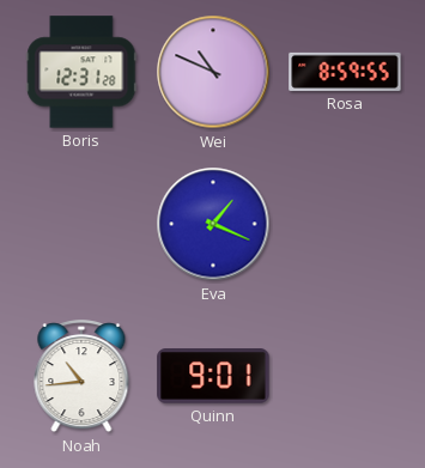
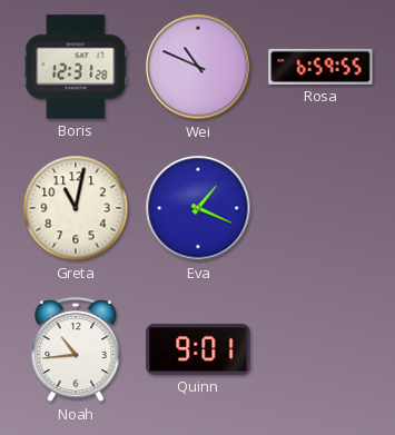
Rosa: 8:59 -> 6:59
Greta: none -> 11:02
